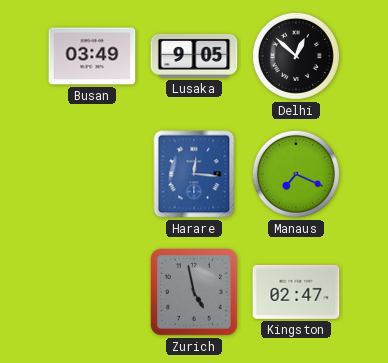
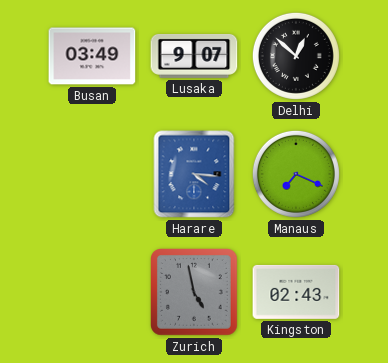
Lusaka: 9:05 -> 9:07
Harare: 12:16 -> 4:16
Kingston: 02:47 -> 02:43
